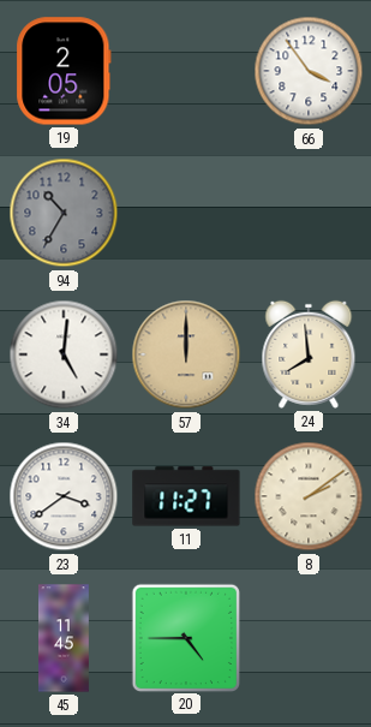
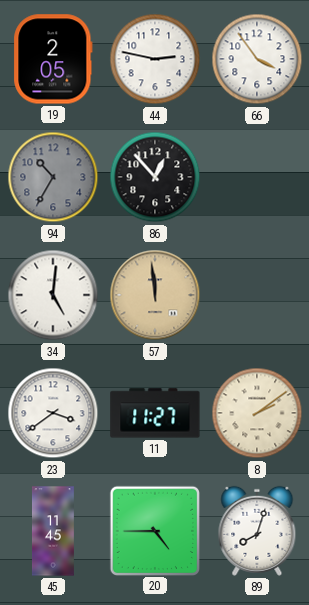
44: none -> 2:47
86: none -> 12:53
57: 12:00 -> 11:59
24: 7:59 -> none
89: none -> 8:03
